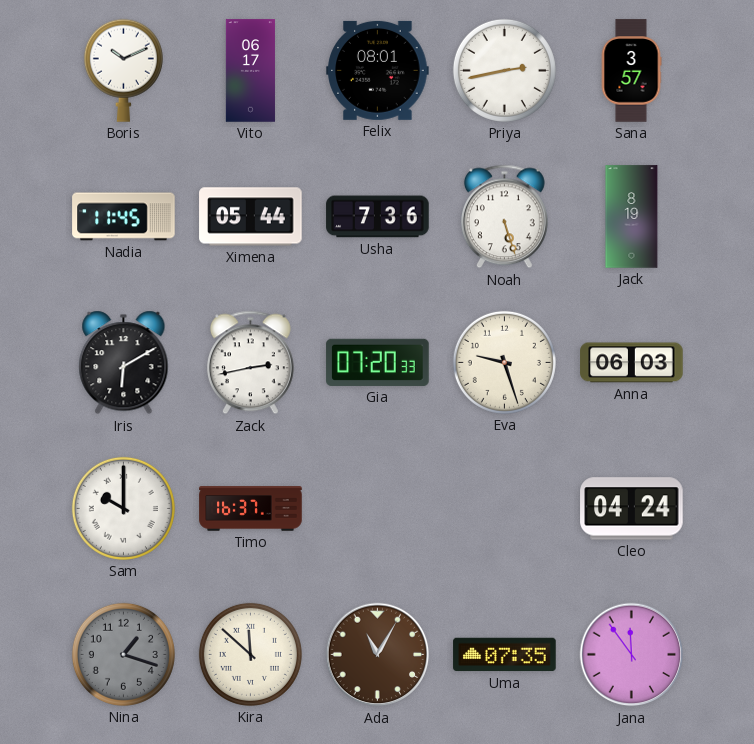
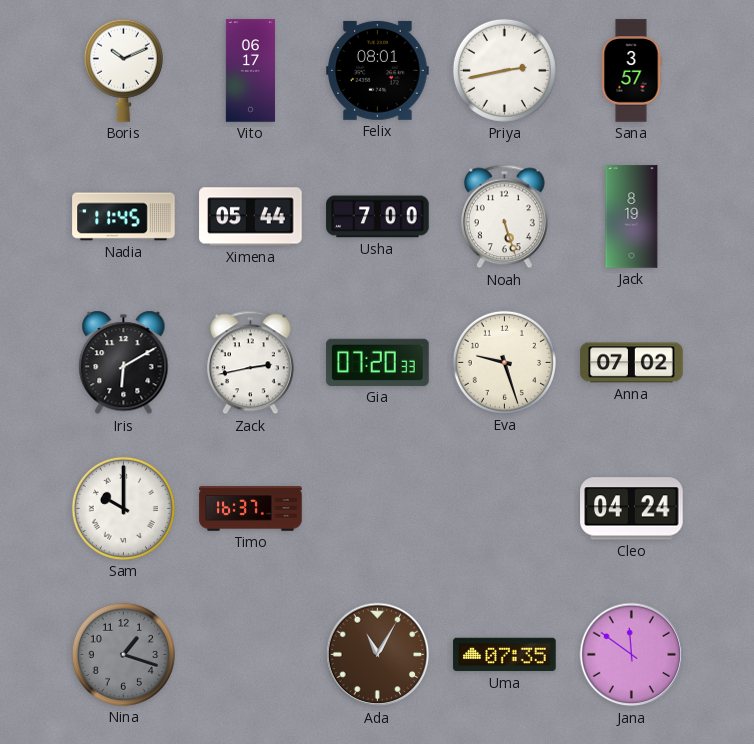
Usha: 7:36 -> 7:00
Anna: 06:03 -> 07:02
Kira: 11:52 -> none
Jana: 11:54 -> 11:51
